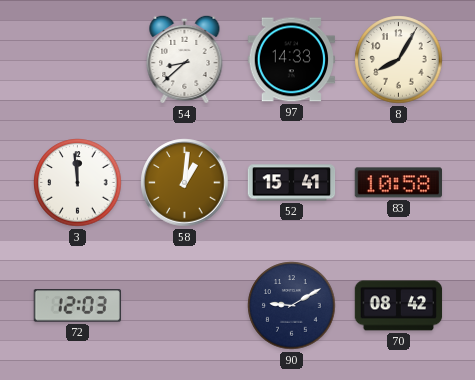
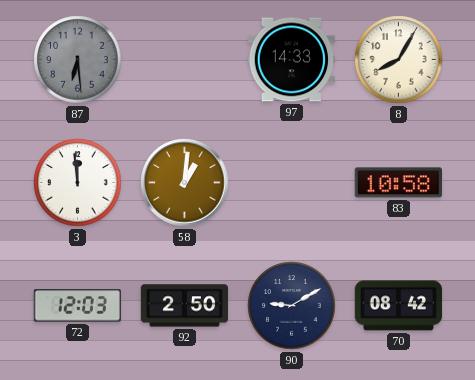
87: none -> 6:29
54: 8:38 -> none
52: 15:41 -> none
92: none -> 2:50
